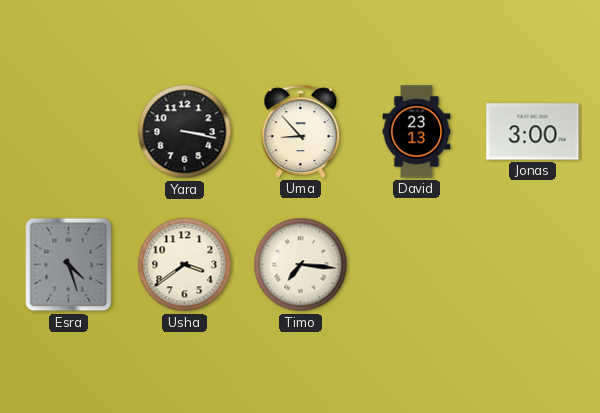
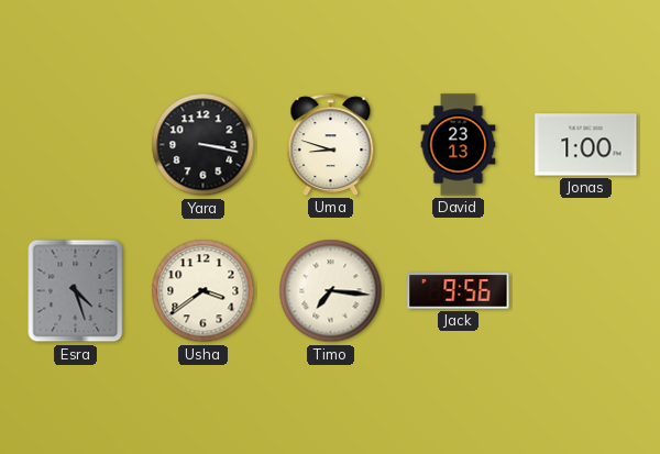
Uma: 8:53 -> 8:48
Jonas: 3:00 -> 1:00
Jack: none -> 9:56
